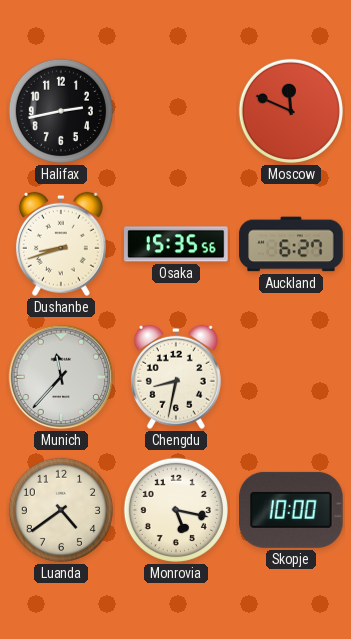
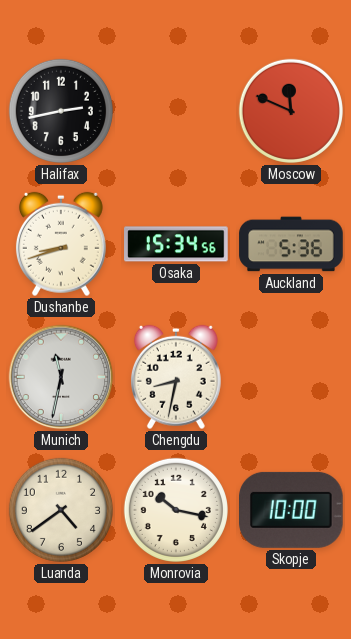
Osaka: 15:35 -> 15:34
Auckland: 6:27 -> 5:36
Munich: 11:37 -> 11:32
Monrovia: 5:17 -> 10:17
